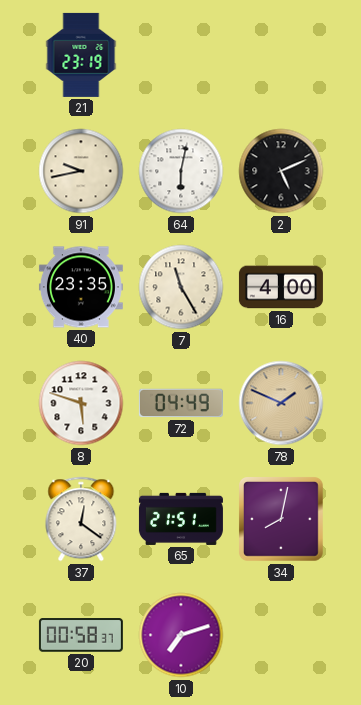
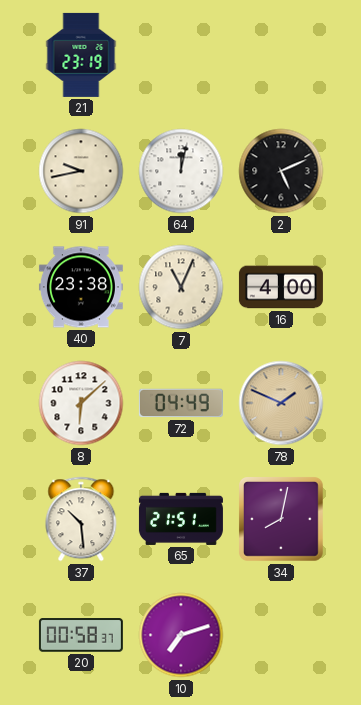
64: 6:02 -> 12:02
40: 23:35 -> 23:38
7: 11:25 -> 11:04
8: 5:48 -> 6:08
37: 12:21 -> 10:29
